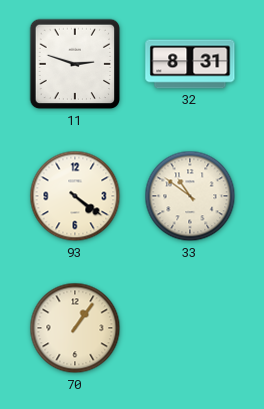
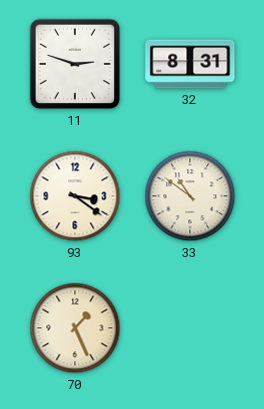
93: 4:21 -> 3:21
70: 1:06 -> 1:26
